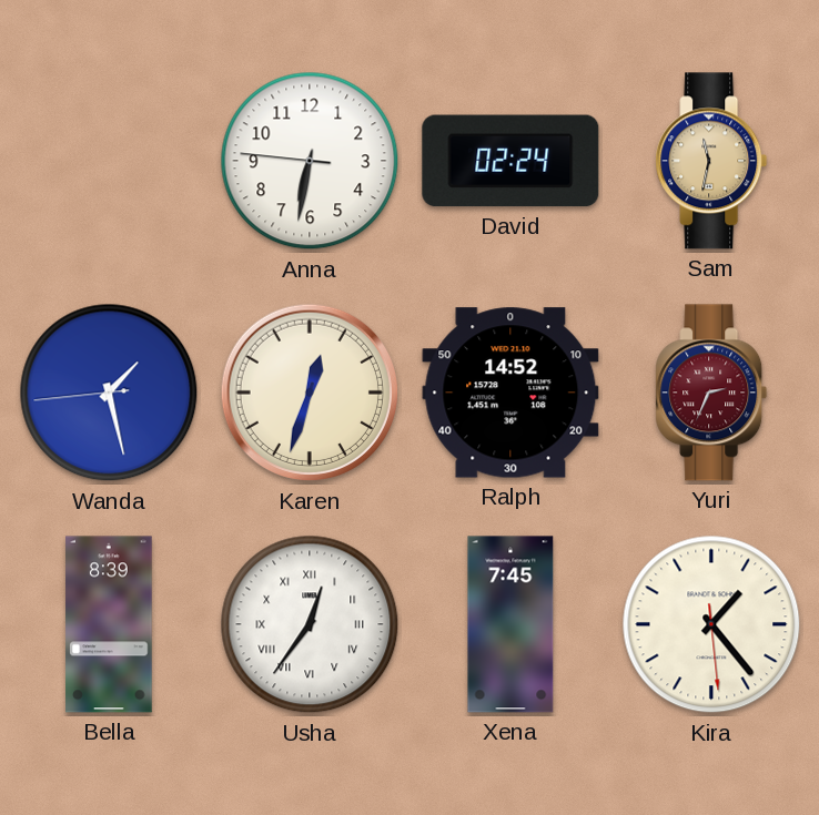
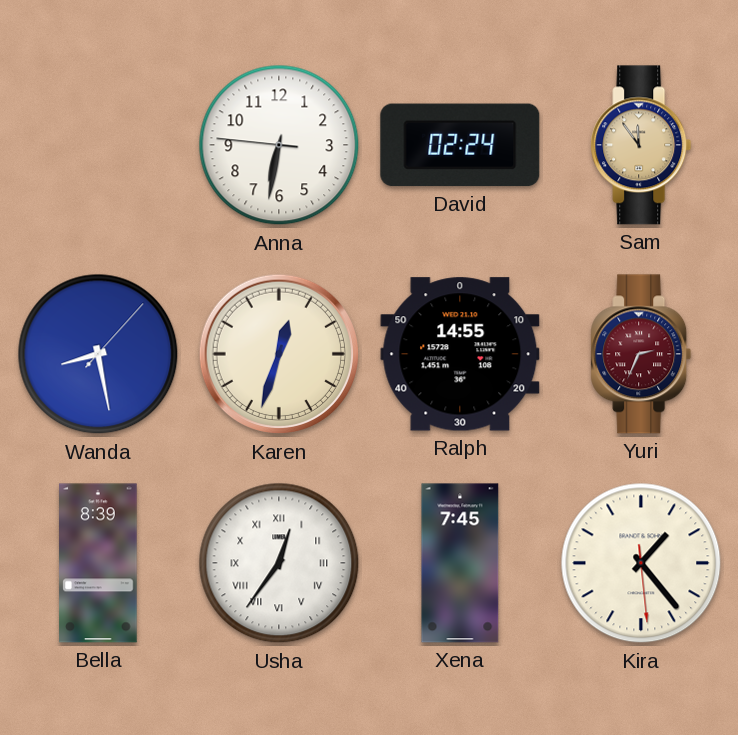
Sam: 11:32 -> 11:54
Wanda: 1:27 -> 8:28
Ralph: 14:52 -> 14:55
